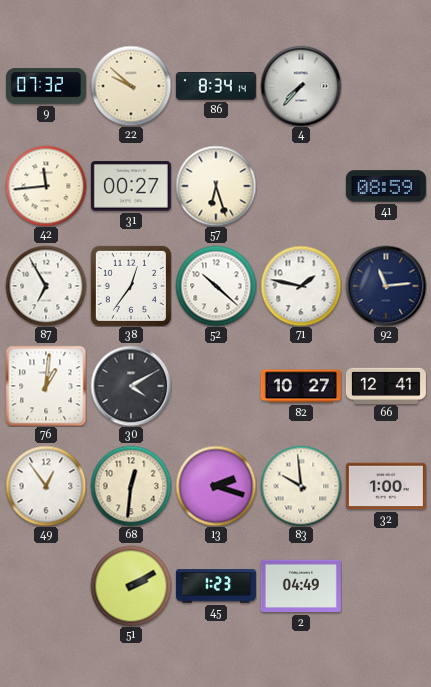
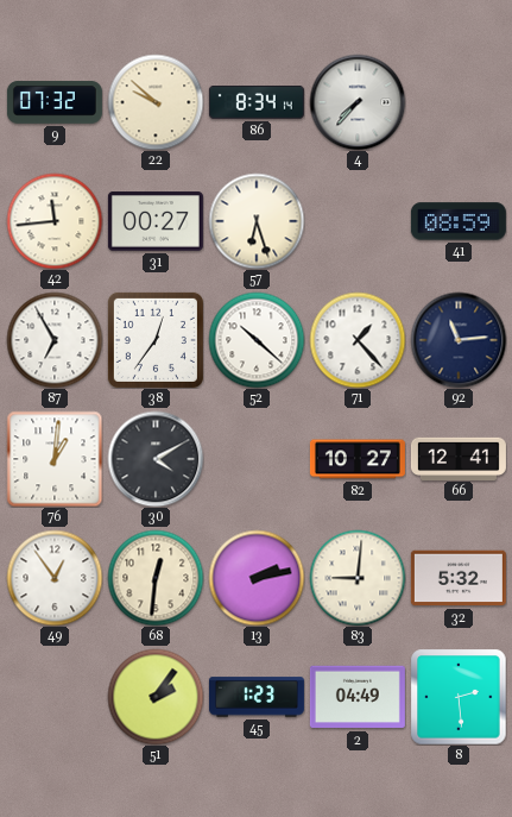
71: 1:47 -> 1:23
13: 2:18 -> 2:13
83: 9:59 -> 9:01
32: 1:00 -> 5:32
51: 2:10 -> 2:06
8: none -> 2:29
